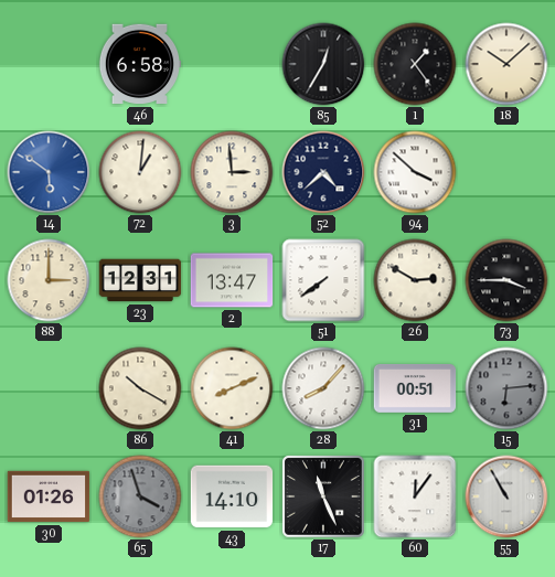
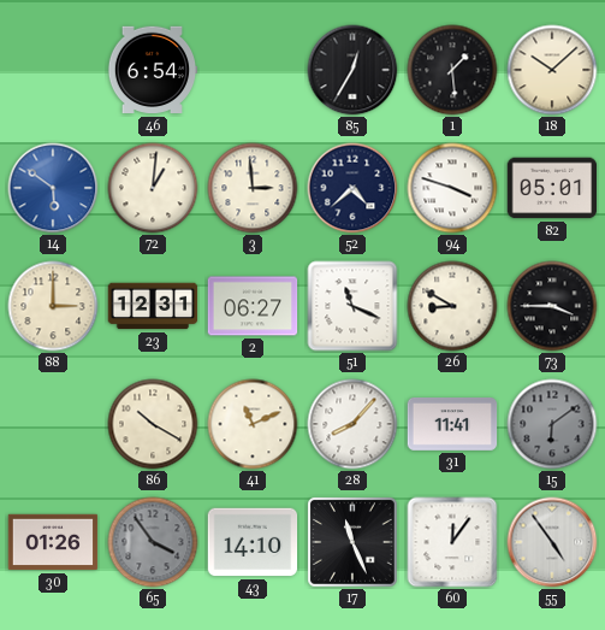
46: 6:58 -> 6:54
1: 1:24 -> 1:29
94: 3:52 -> 3:48
82: none -> 05:01
2: 13:47 -> 06:27
51: 7:39 -> 11:19
26: 2:50 -> 8:50
41: 8:11 -> 11:11
31: 00:51 -> 11:41
15: 6:14 -> 6:09
65: 3:57 -> 3:54
55: 10:55 -> 4:54
